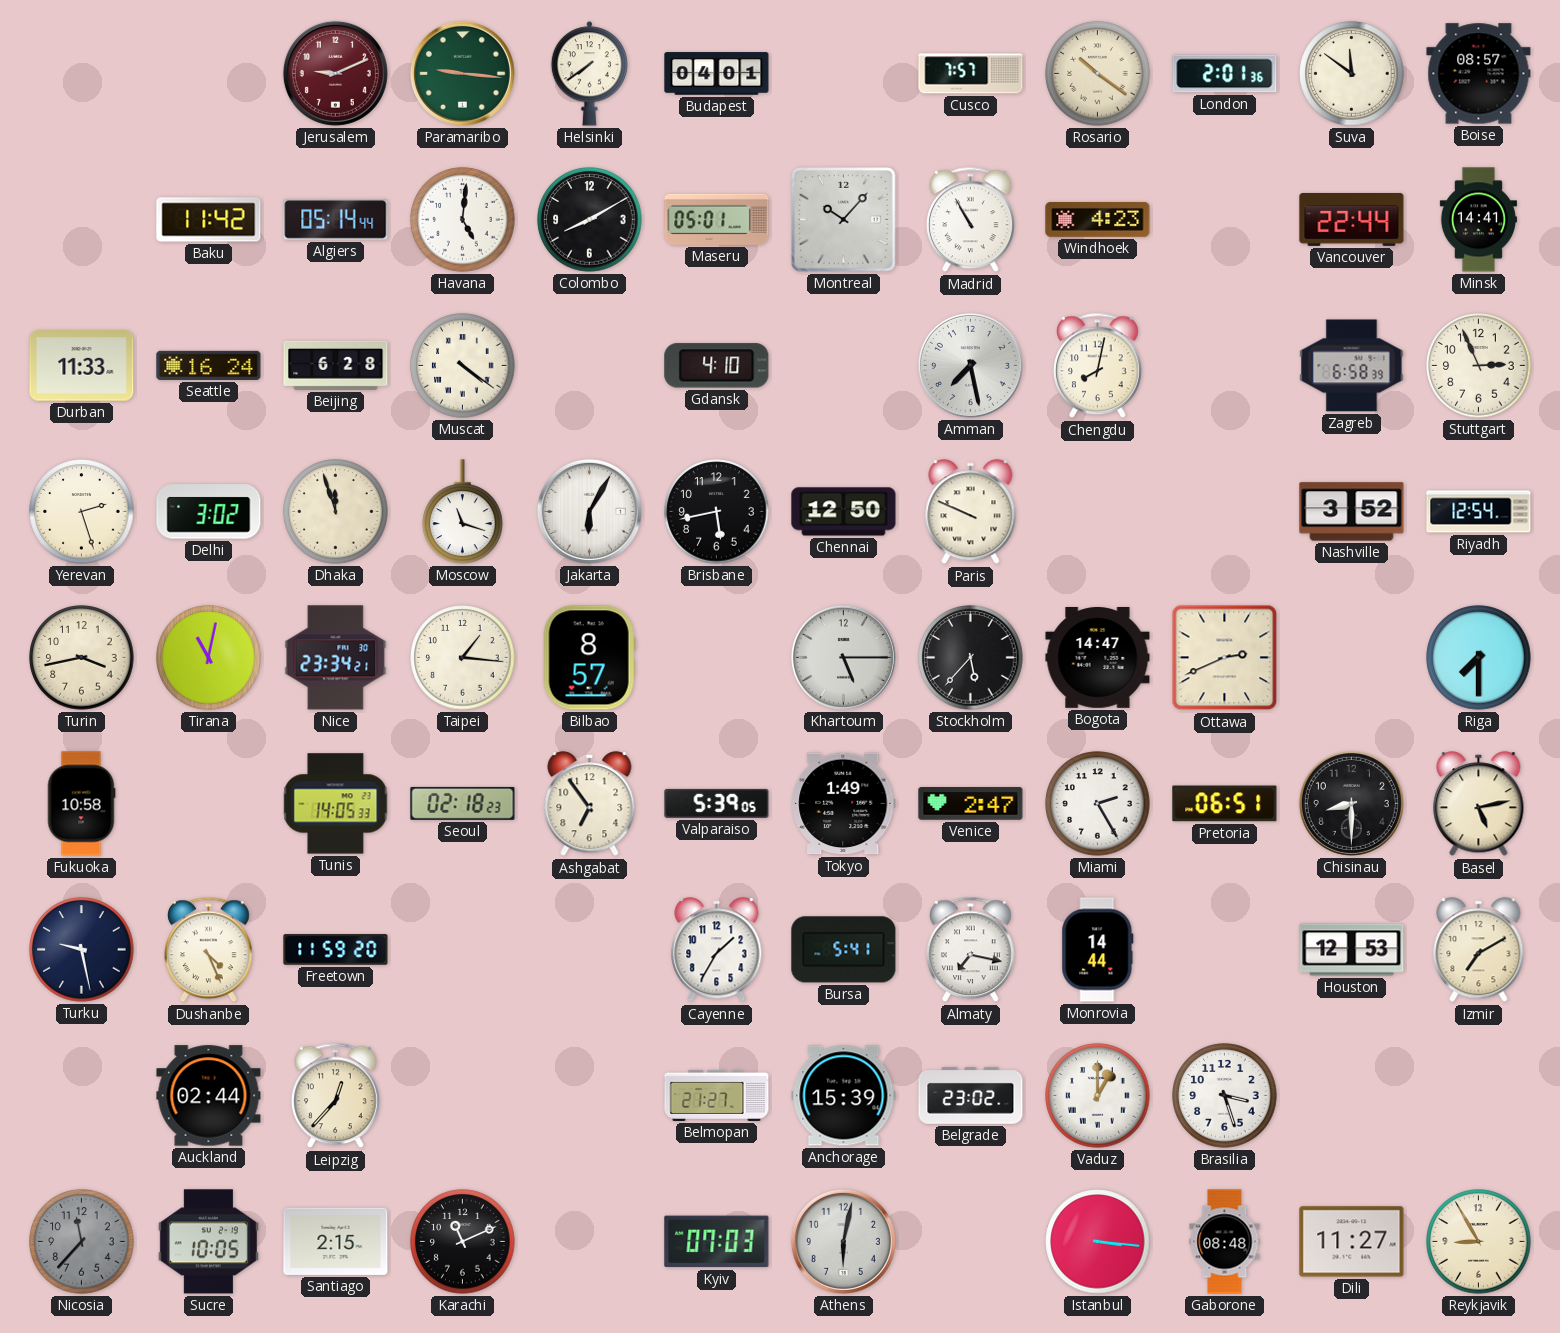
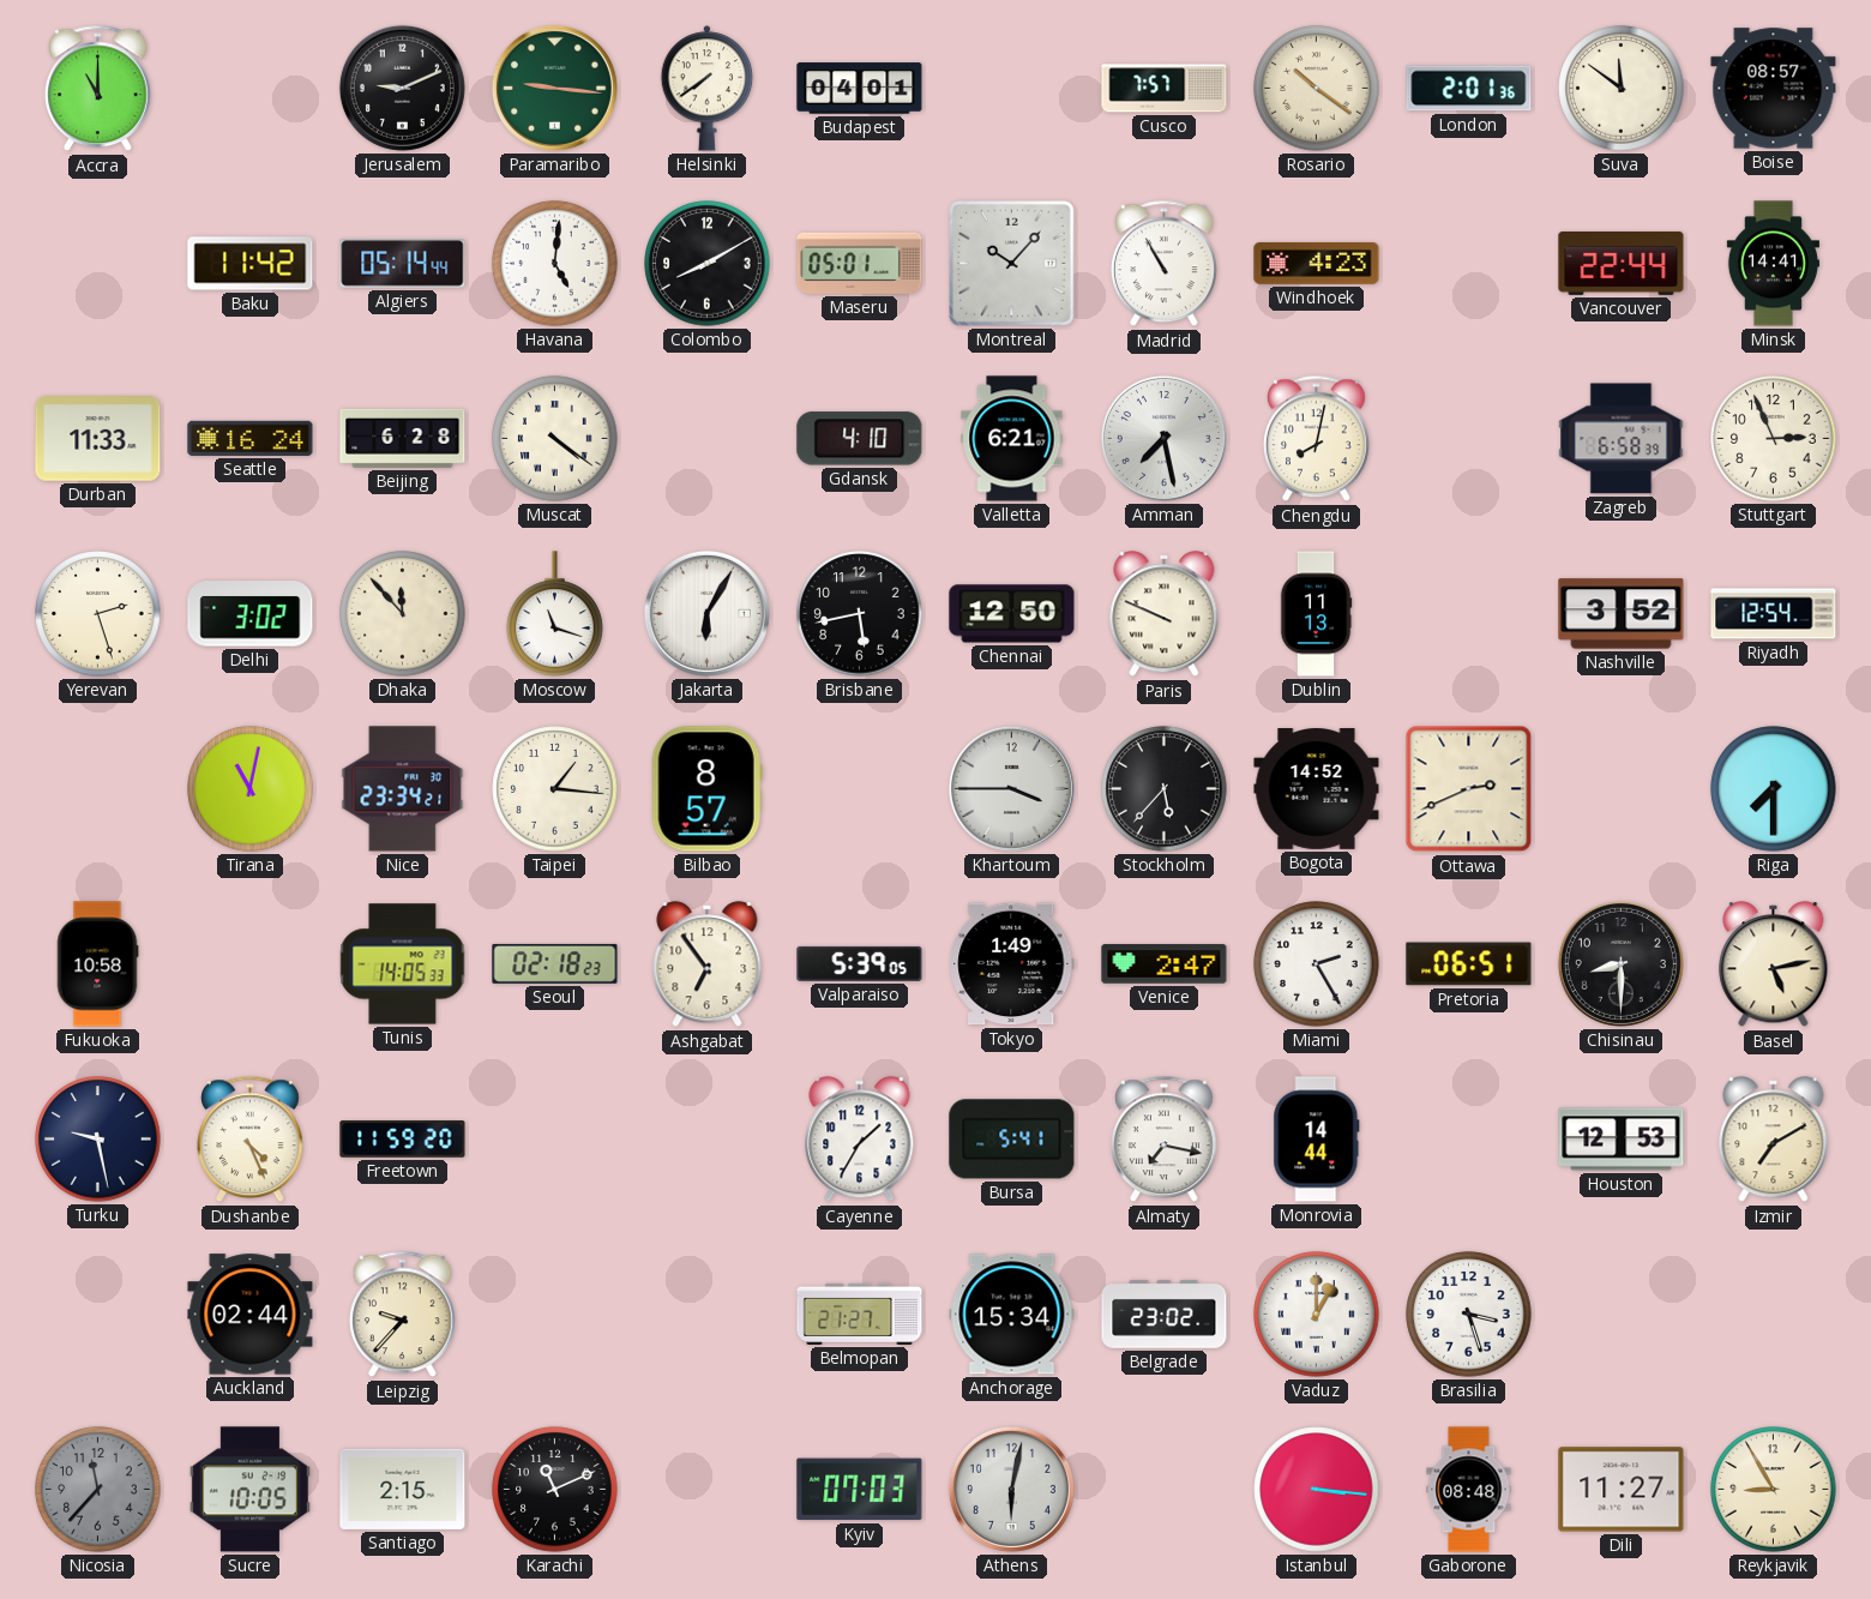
Accra: none -> 11:00
Jerusalem dial: burgundy -> black
Valletta: none -> 6:21
Dhaka: 11:57 -> 11:53
Dublin: none -> 11:13
Turin: 3:43 -> none
Khartoum: 5:15 -> 3:45
Bogota: 14:47 -> 14:52
Leipzig: 12:37 -> 9:37
Anchorage: 15:39 -> 15:34
